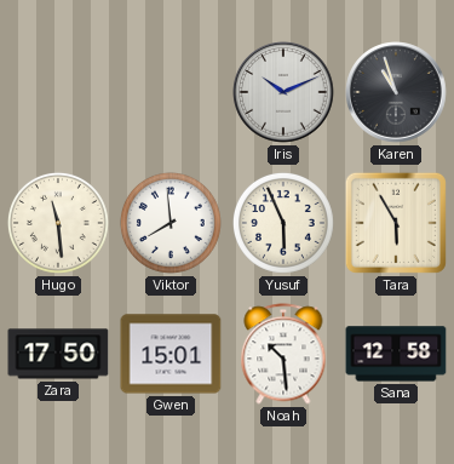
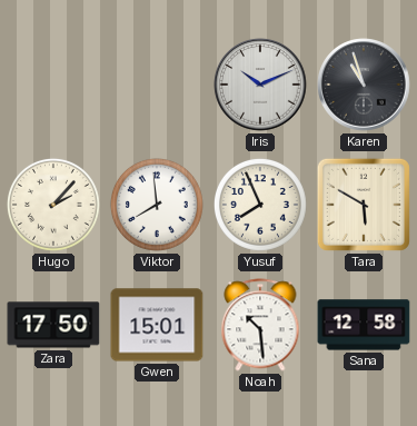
Hugo: 11:29 -> 2:07
Yusuf: 5:56 -> 7:56
Tara: 5:55 -> 5:50
